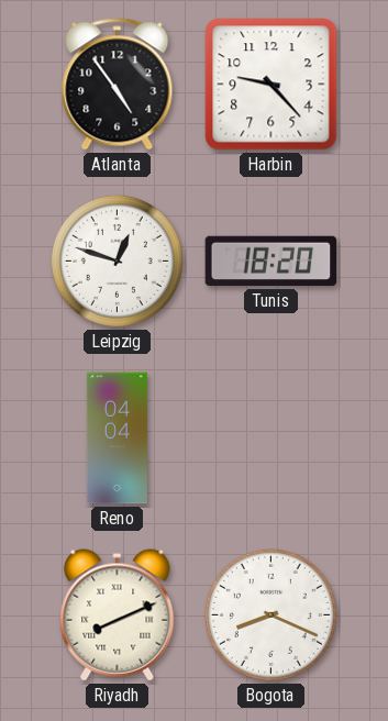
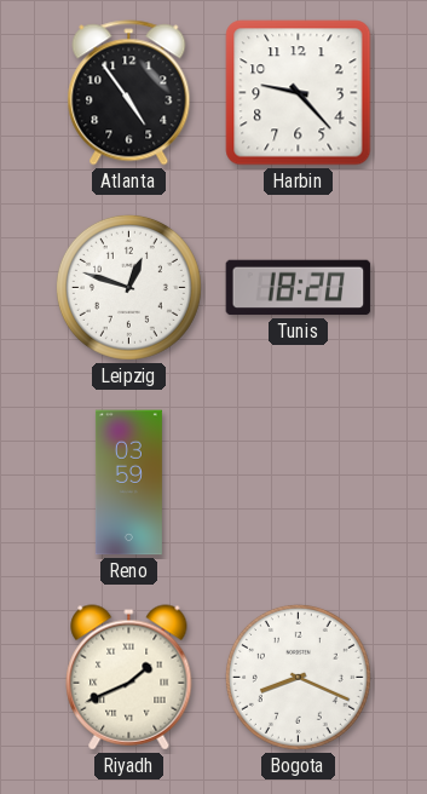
Reno: 04:04 -> 03:59
Riyadh: 8:11 -> 1:41
